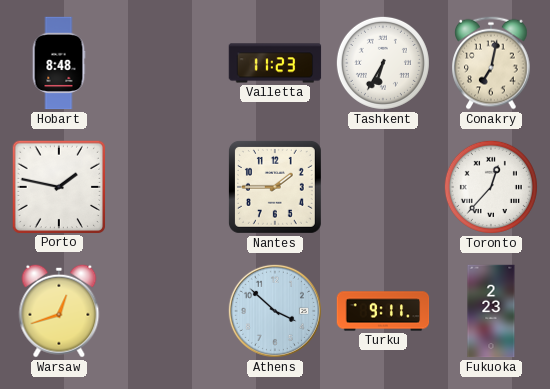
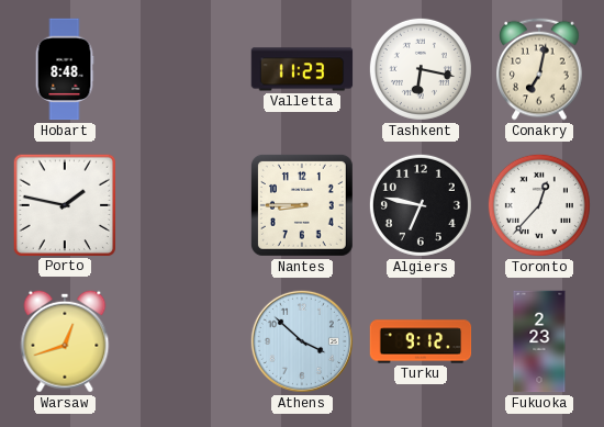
Tashkent: 6:35 -> 6:17
Nantes: 1:45 -> 8:45
Algiers: none -> 6:47
Turku: 9:11 -> 9:12
